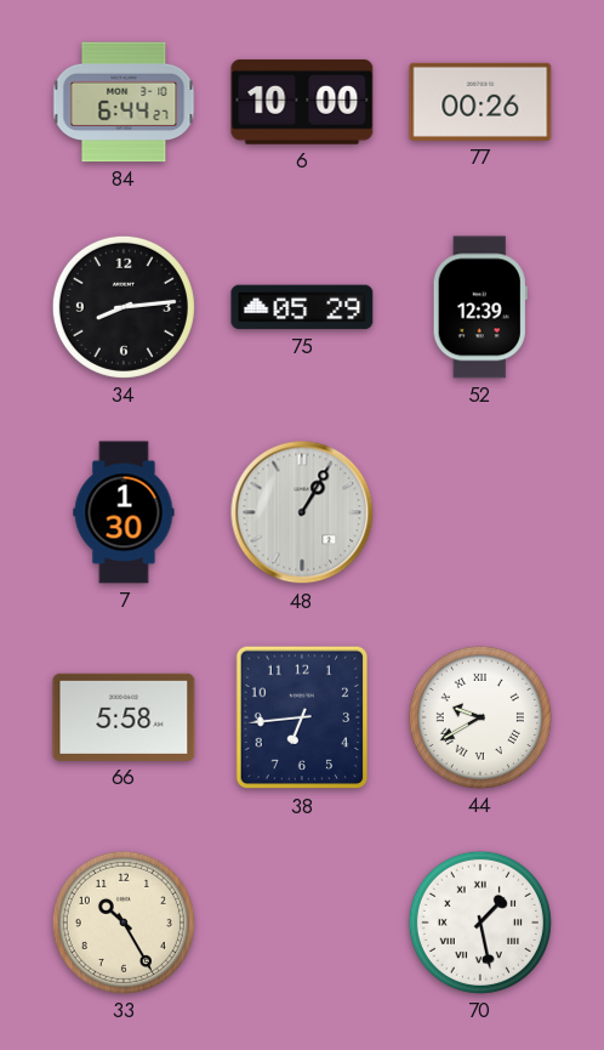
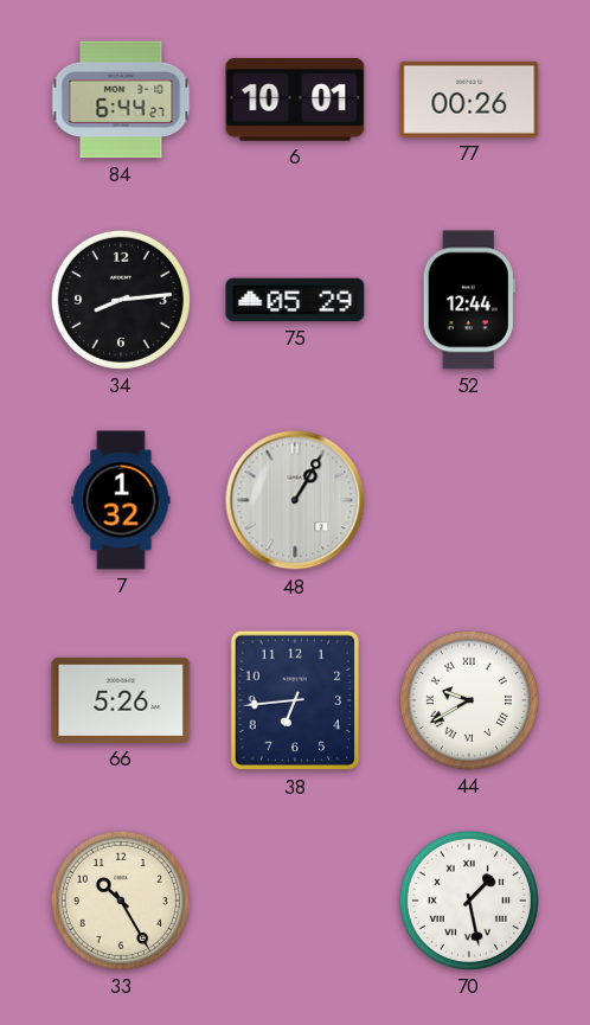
6: 10:00 -> 10:01
52: 12:39 -> 12:44
7: 1:30 -> 1:32
66: 5:58 -> 5:26
